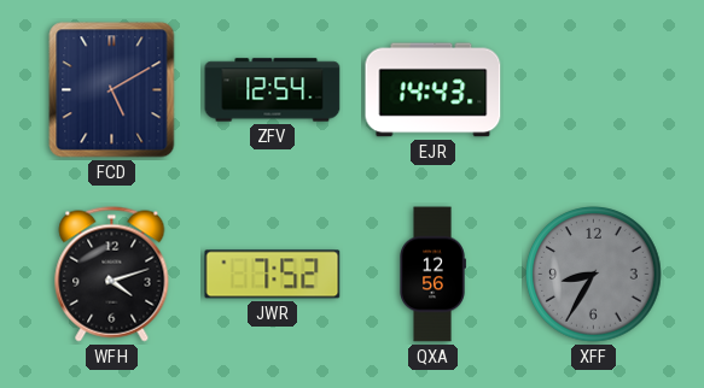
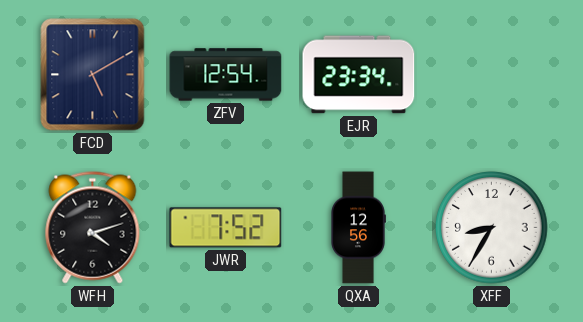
EJR: 14:43 -> 23:34
XFF dial: grey -> white
